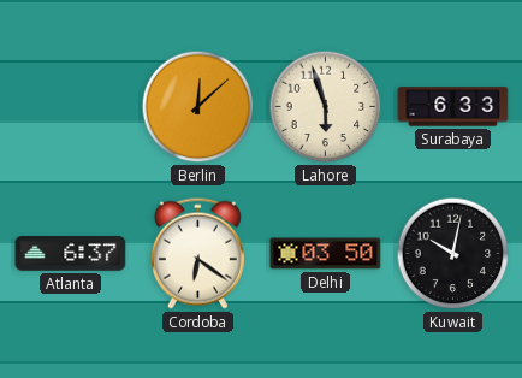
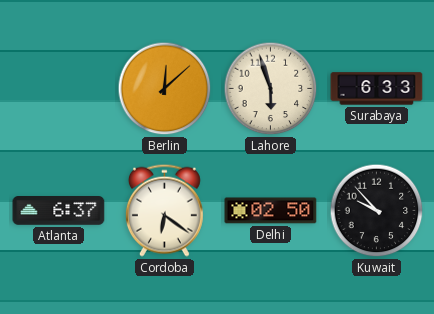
Delhi: 03:50 -> 02:50
Kuwait: 10:02 -> 9:53
